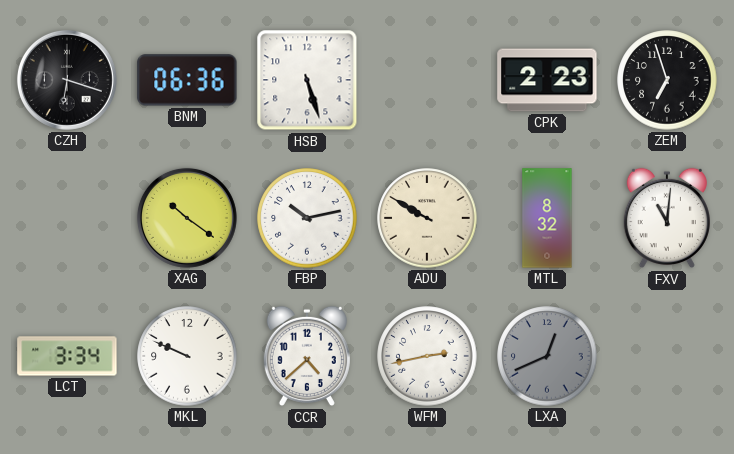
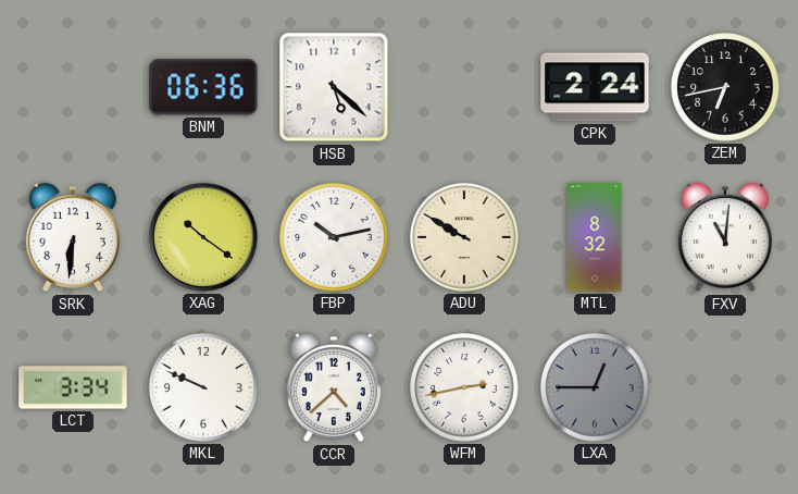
CZH: 6:18 -> none
HSB: 5:27 -> 5:22
CPK: 2:23 -> 2:24
ZEM: 6:57 -> 6:43
SRK: none -> 6:31
LXA: 12:41 -> 12:45
